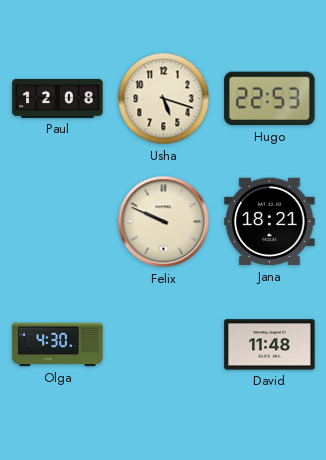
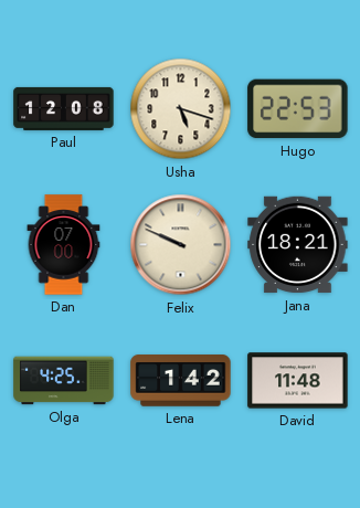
Dan: none -> 07:00
Olga: 4:30 -> 4:25
Lena: none -> 1:42
